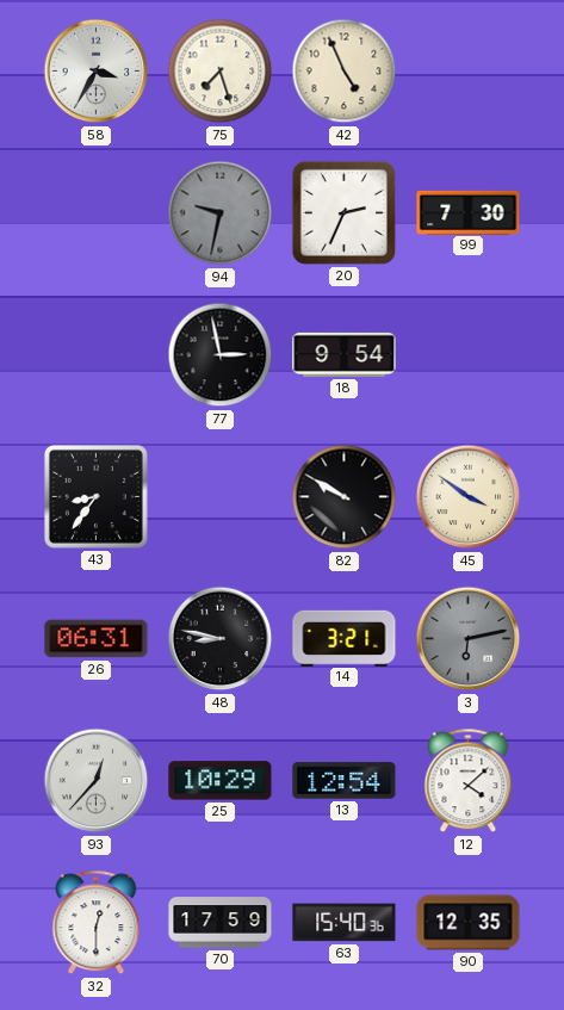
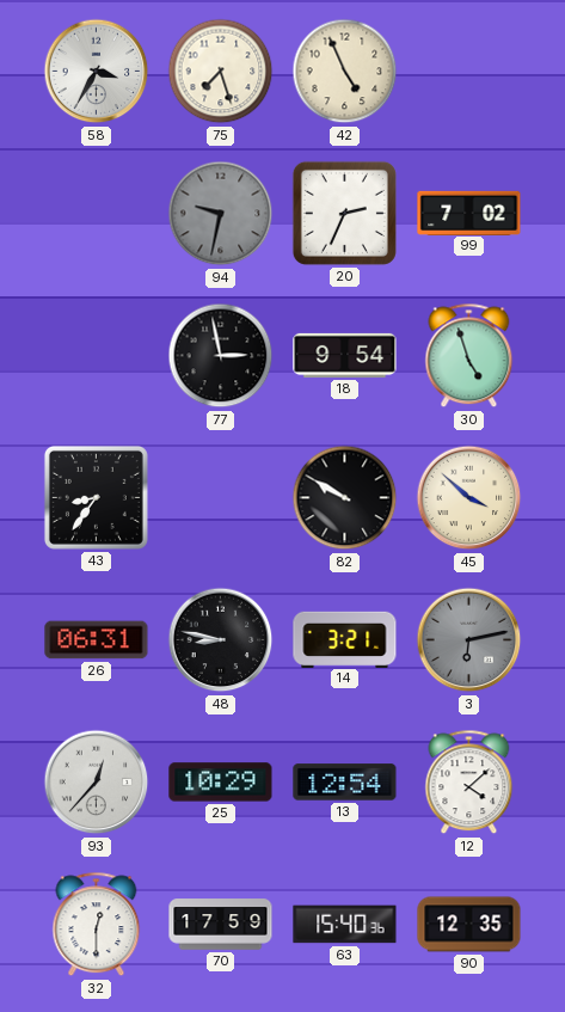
99: 7:30 -> 7:02
30: none -> 4:57
45: 3:51 -> 3:52
